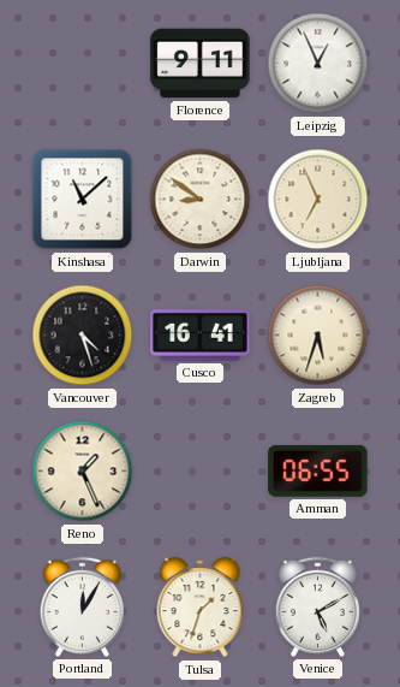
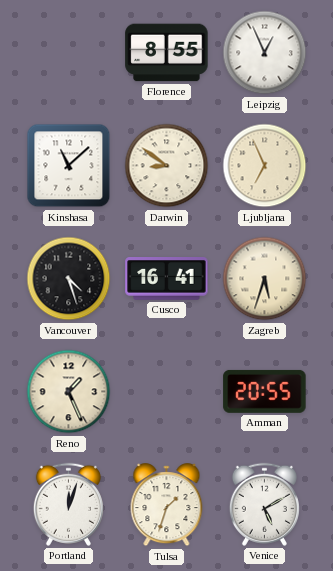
Florence: 9:11 -> 8:55
Amman: 06:55 -> 20:55
Portland: 12:05 -> 12:03
